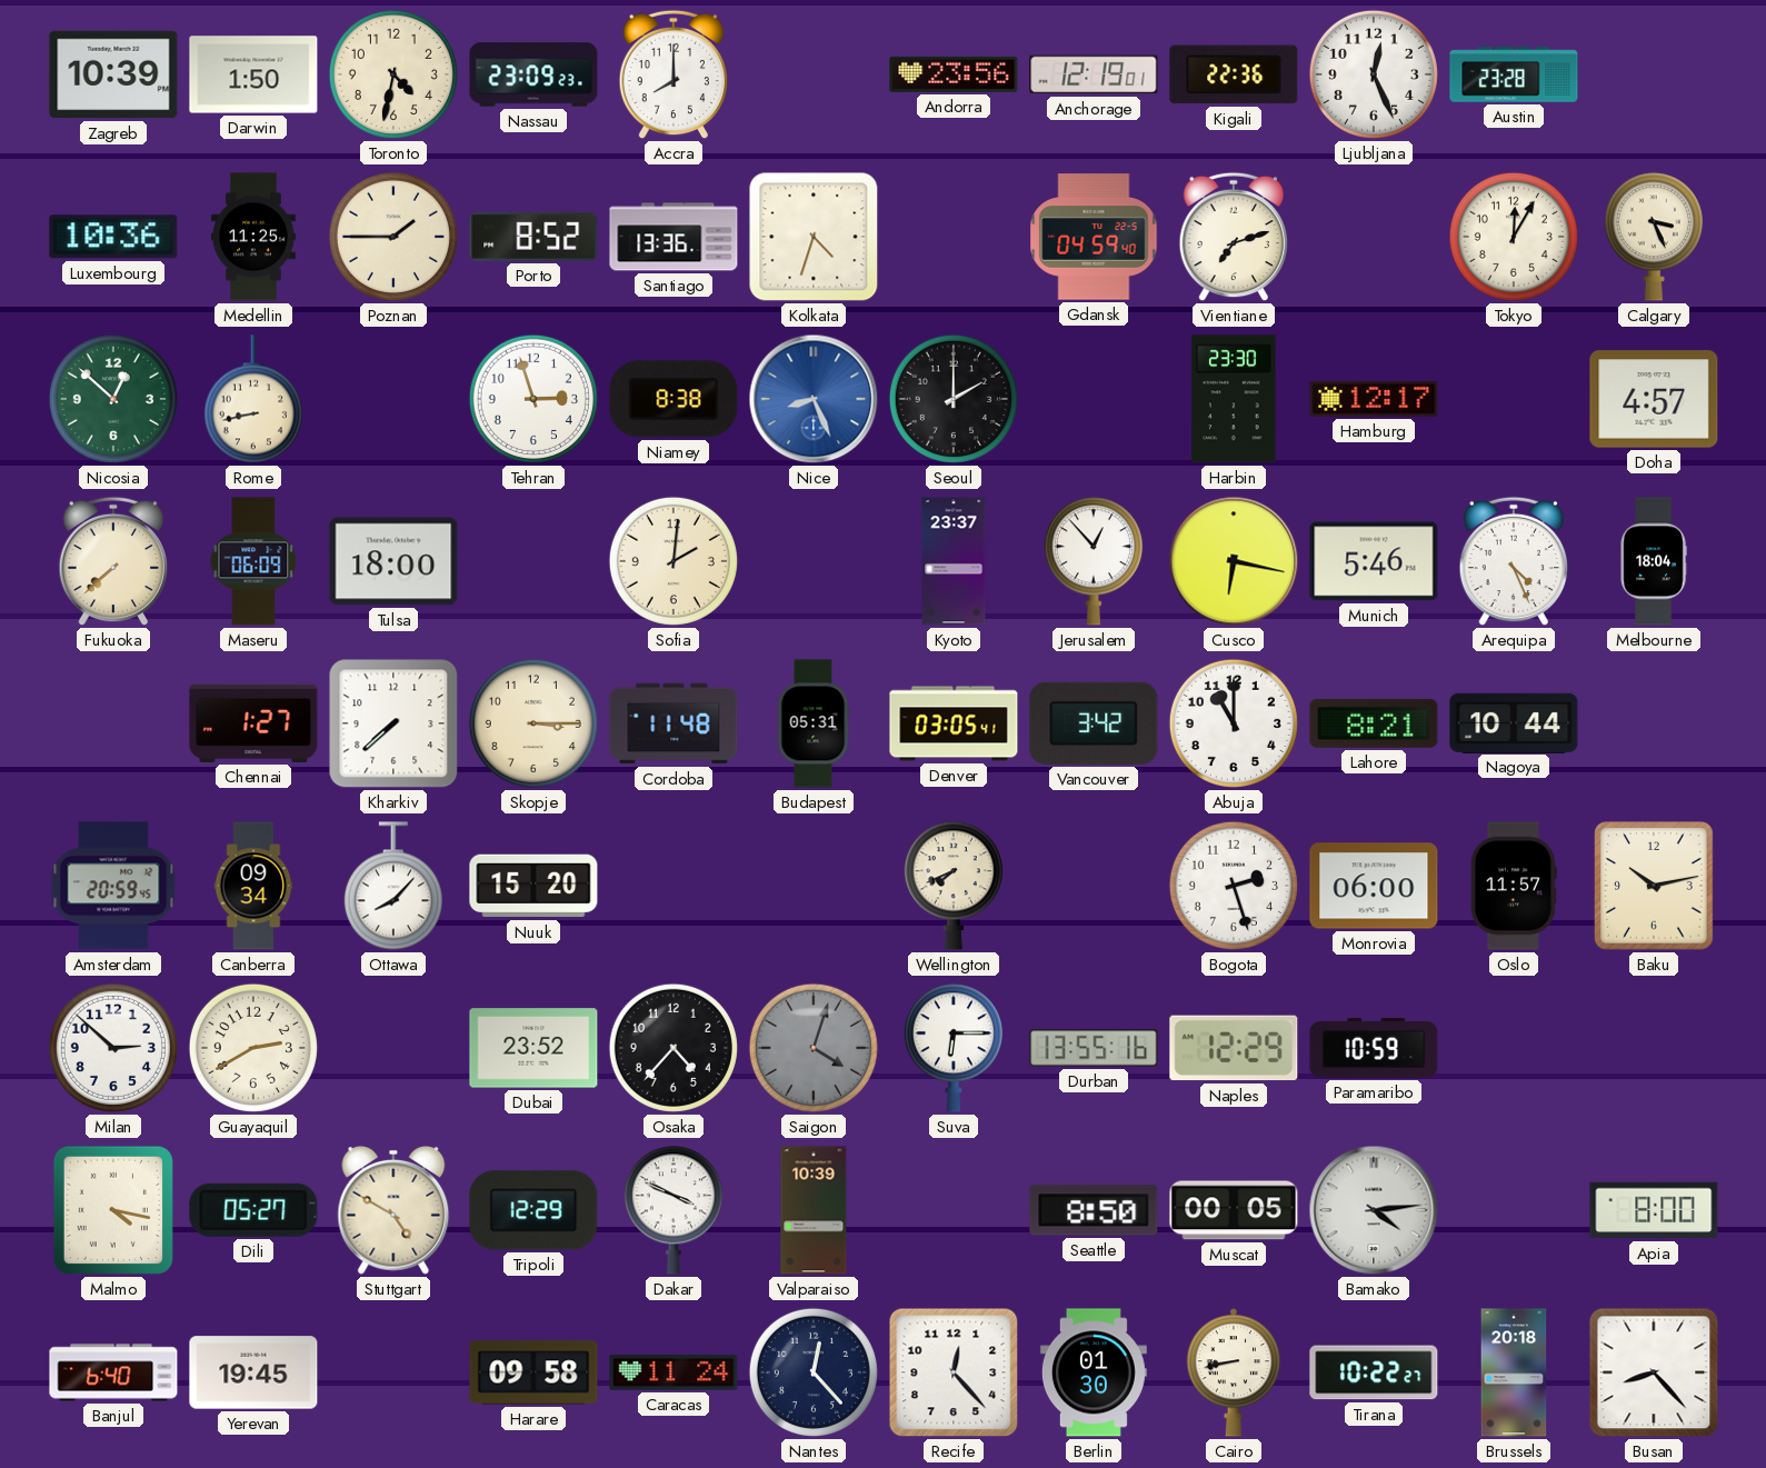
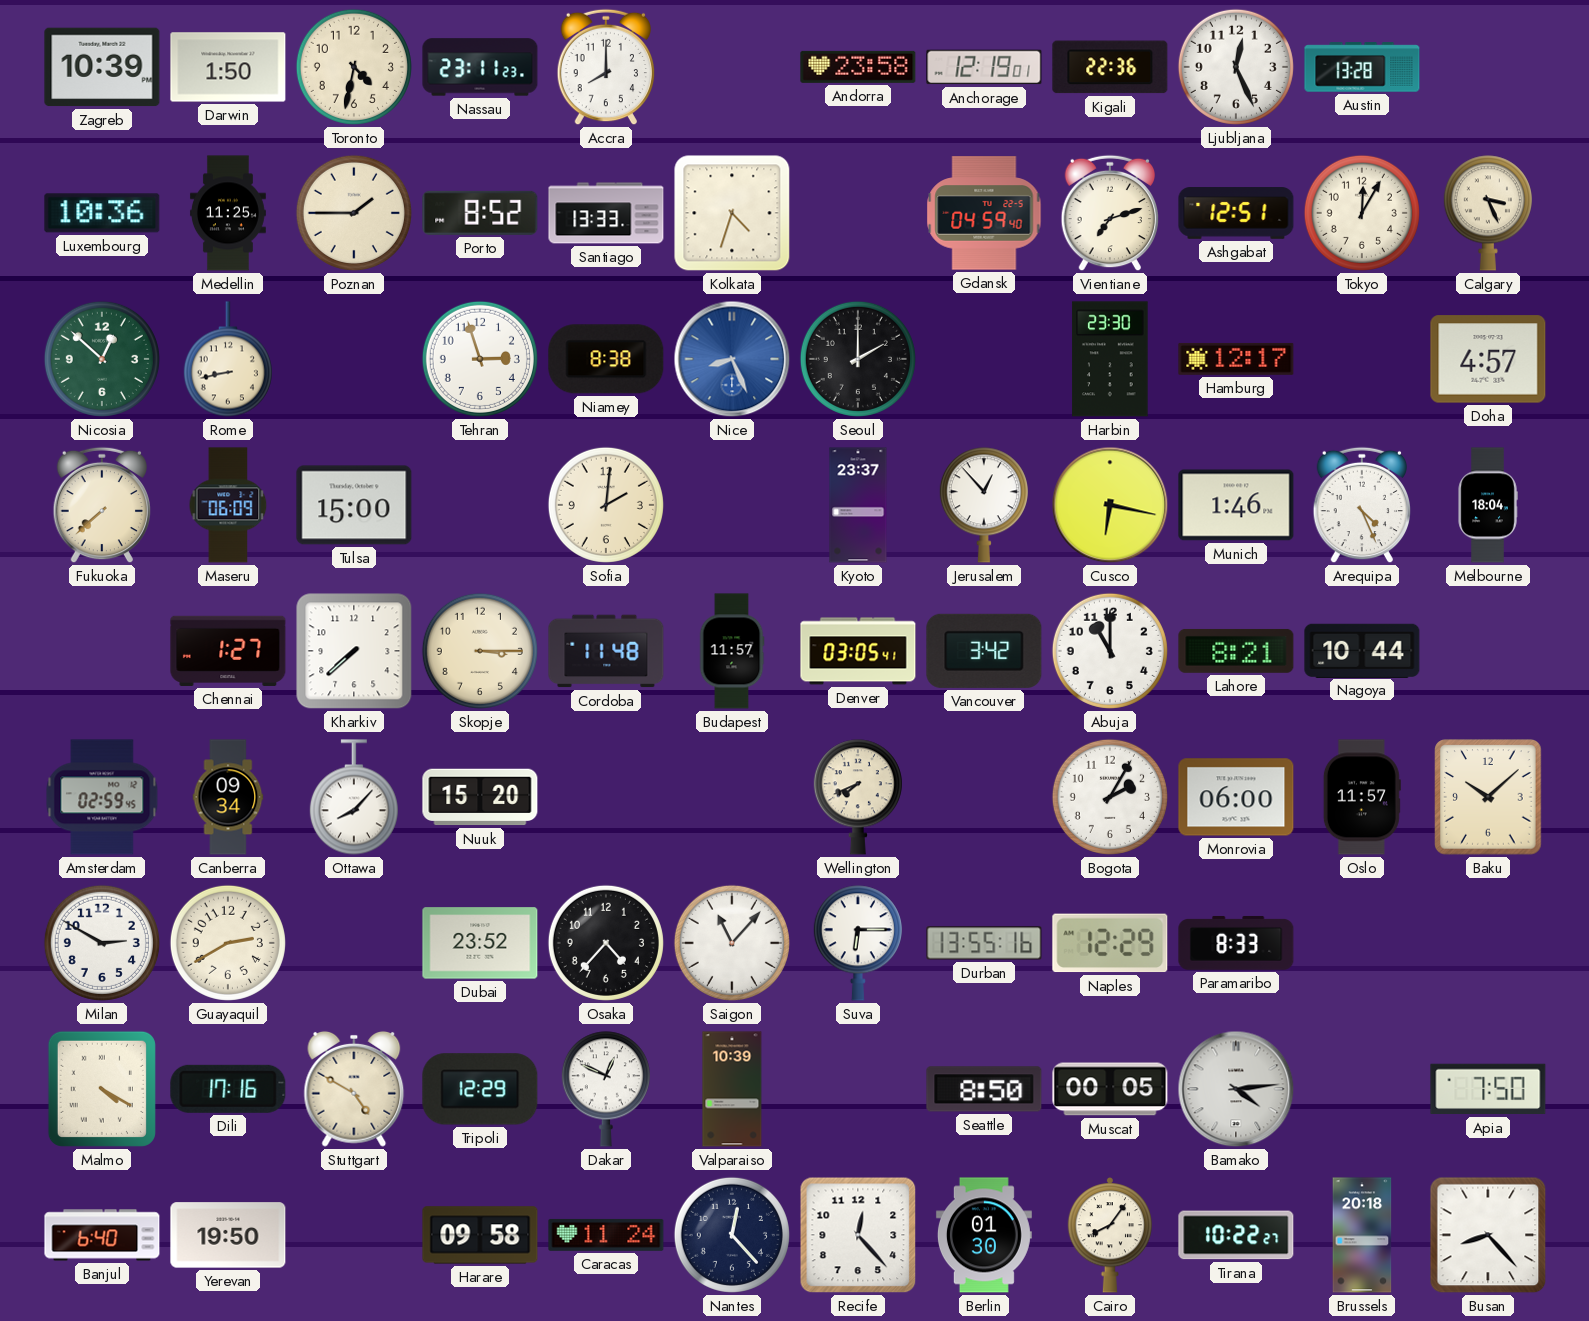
Nassau: 23:09 -> 23:11
Andorra: 23:56 -> 23:58
Austin: 23:28 -> 13:28
Santiago: 13:36 -> 13:33
Ashgabat: none -> 12:51
Tulsa: 18:00 -> 15:00
Munich: 5:46 -> 1:46
Budapest: 05:31 -> 11:57
Amsterdam: 20:59 -> 02:59
Bogota: 2:27 -> 2:05
Baku: 10:13 -> 10:08
Milan: 2:52 -> 2:50
Saigon: 4:03 -> 11:07
Saigon dial: grey -> white
Paramaribo: 10:59 -> 8:33
Malmo: 4:17 -> 4:20
Dili: 05:27 -> 17:16
Dakar: 3:49 -> 12:49
Apia: 8:00 -> 7:50
Yerevan: 19:45 -> 19:50
Cairo: 8:43 -> 8:06
